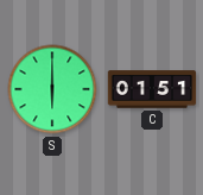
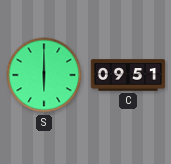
C: 01:51 -> 09:51
